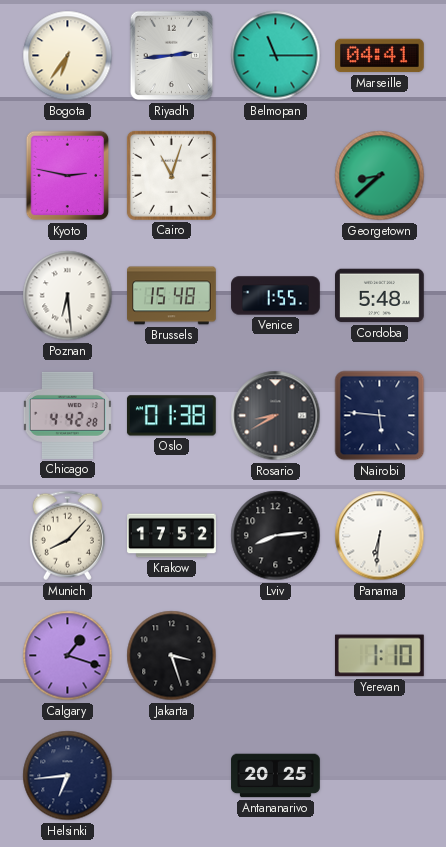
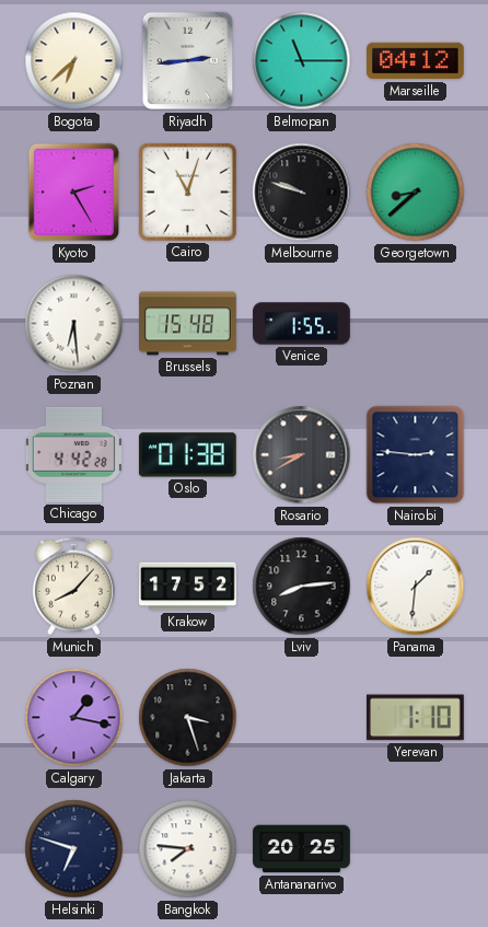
Bogota: 6:36 -> 6:38
Marseille: 04:41 -> 04:12
Kyoto: 2:47 -> 2:25
Melbourne: none -> 9:48
Cordoba: 5:48 -> none
Nairobi: 5:46 -> 2:46
Panama: 6:31 -> 1:31
Calgary: 1:18 -> 1:17
Helsinki: 6:44 -> 6:48
Bangkok: none -> 7:46
